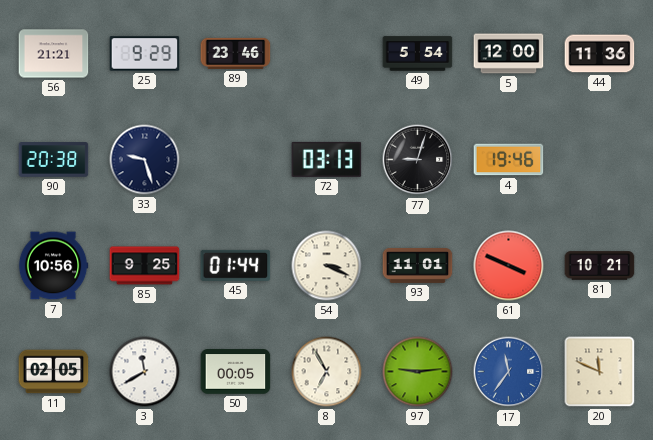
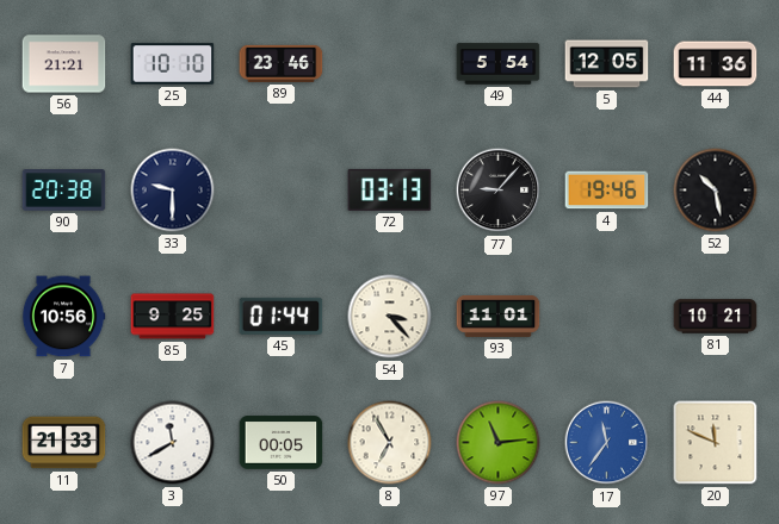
25: 9:29 -> 10:10
5: 12:00 -> 12:05
33: 9:27 -> 9:30
77: 9:03 -> 9:07
52: none -> 10:28
54: 3:19 -> 3:23
61: 3:49 -> none
11: 02:05 -> 21:33
97: 9:14 -> 11:14
